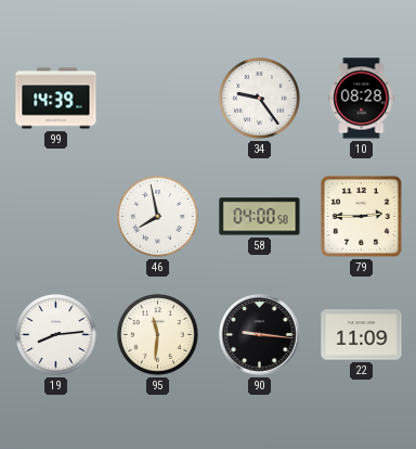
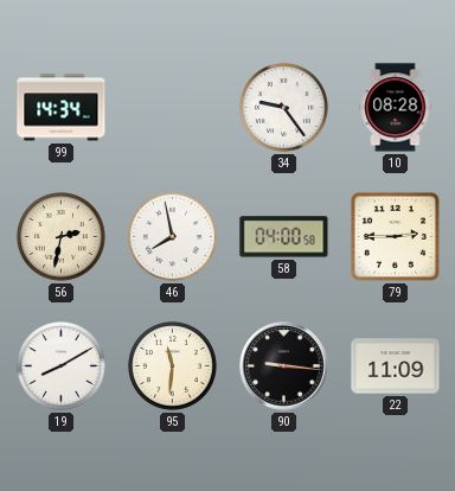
99: 14:39 -> 14:34
56: none -> 2:32
19: 8:14 -> 8:10
